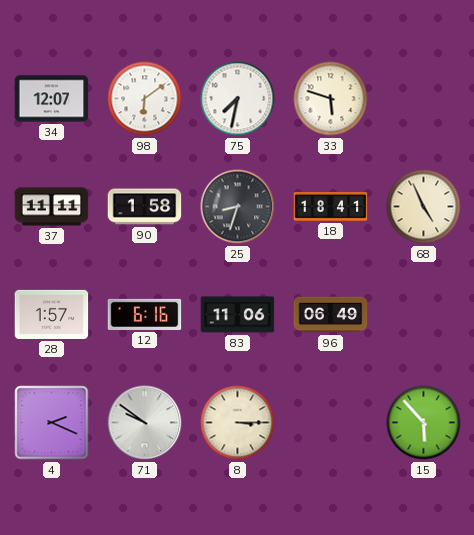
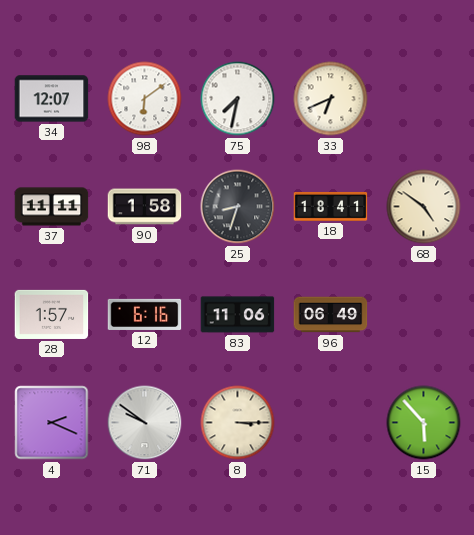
33: 5:48 -> 6:41
68: 4:56 -> 4:51
